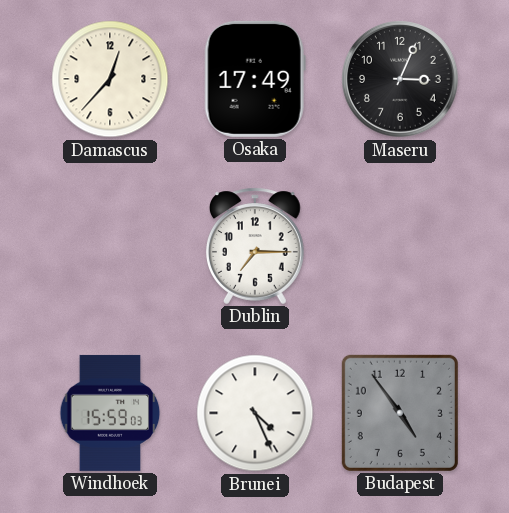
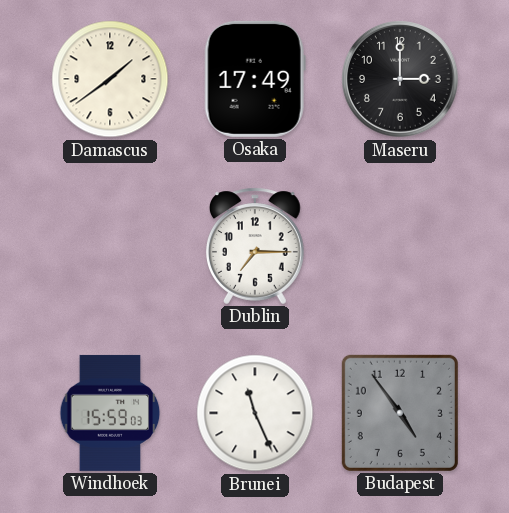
Damascus: 12:37 -> 1:39
Maseru: 3:04 -> 3:00
Brunei: 4:26 -> 11:26
